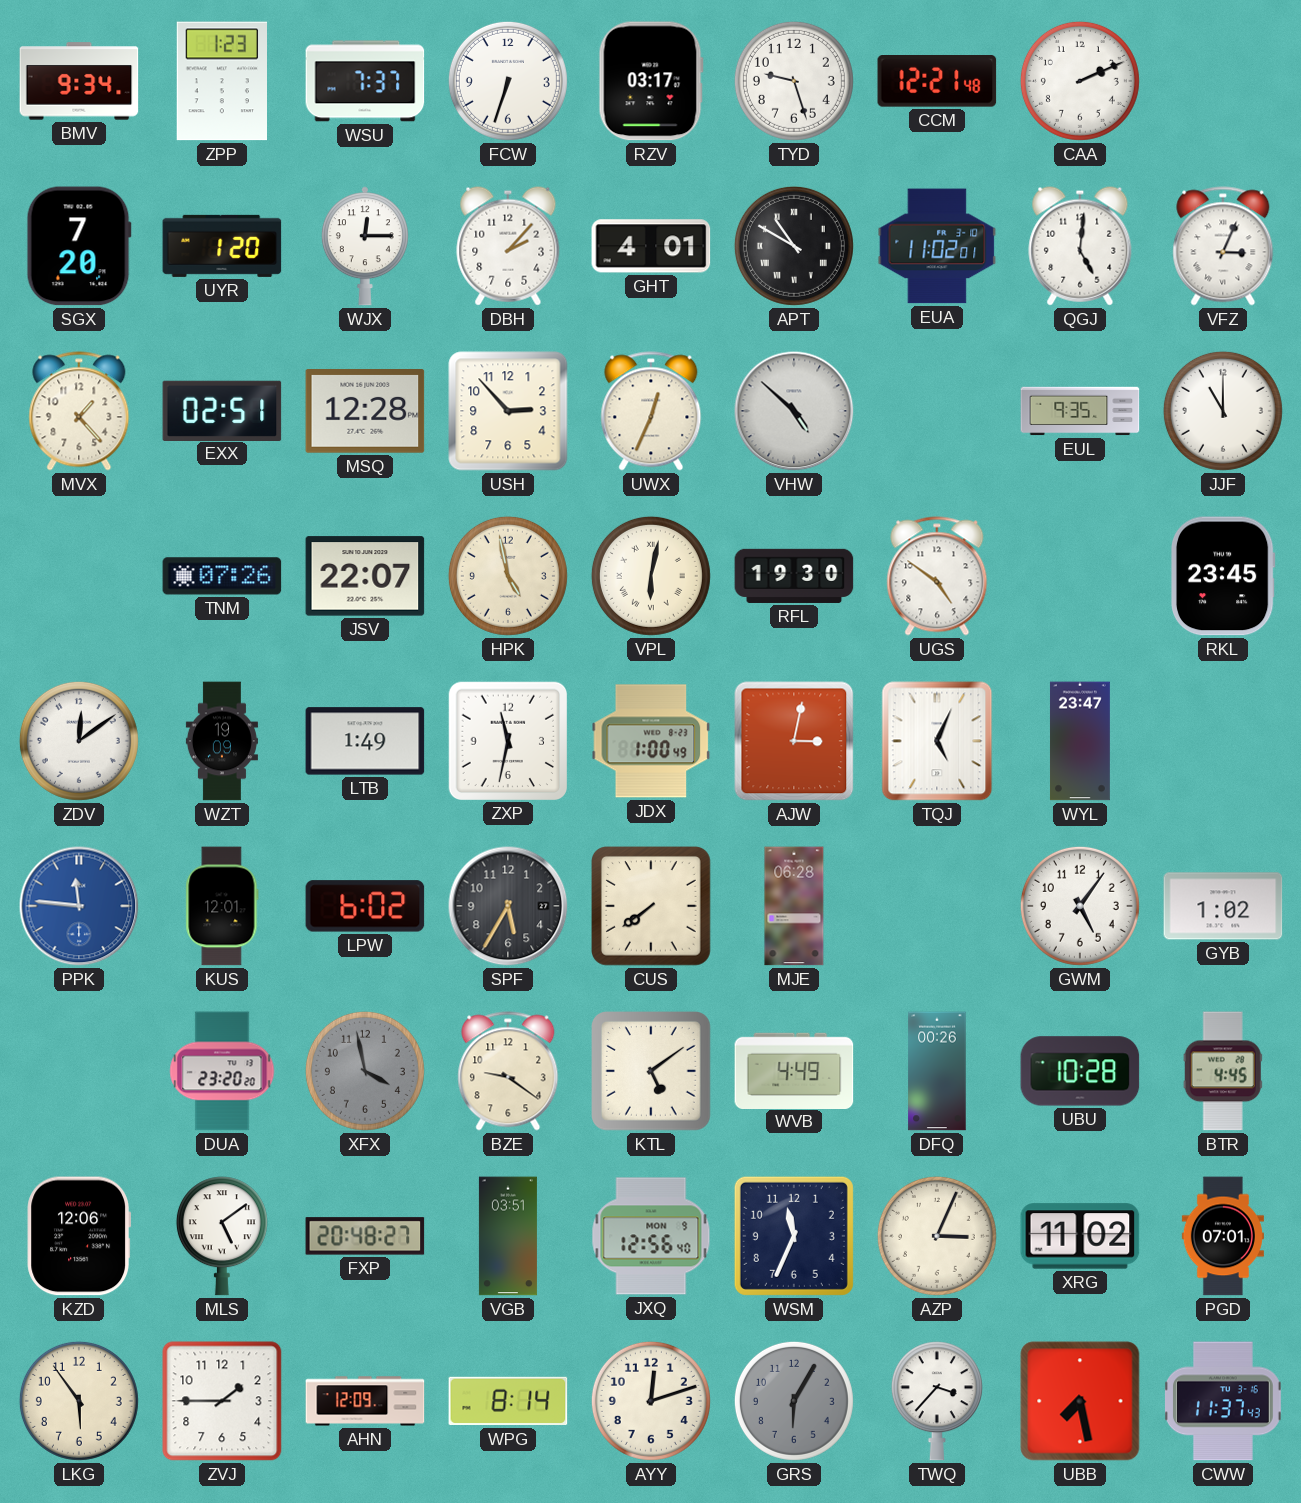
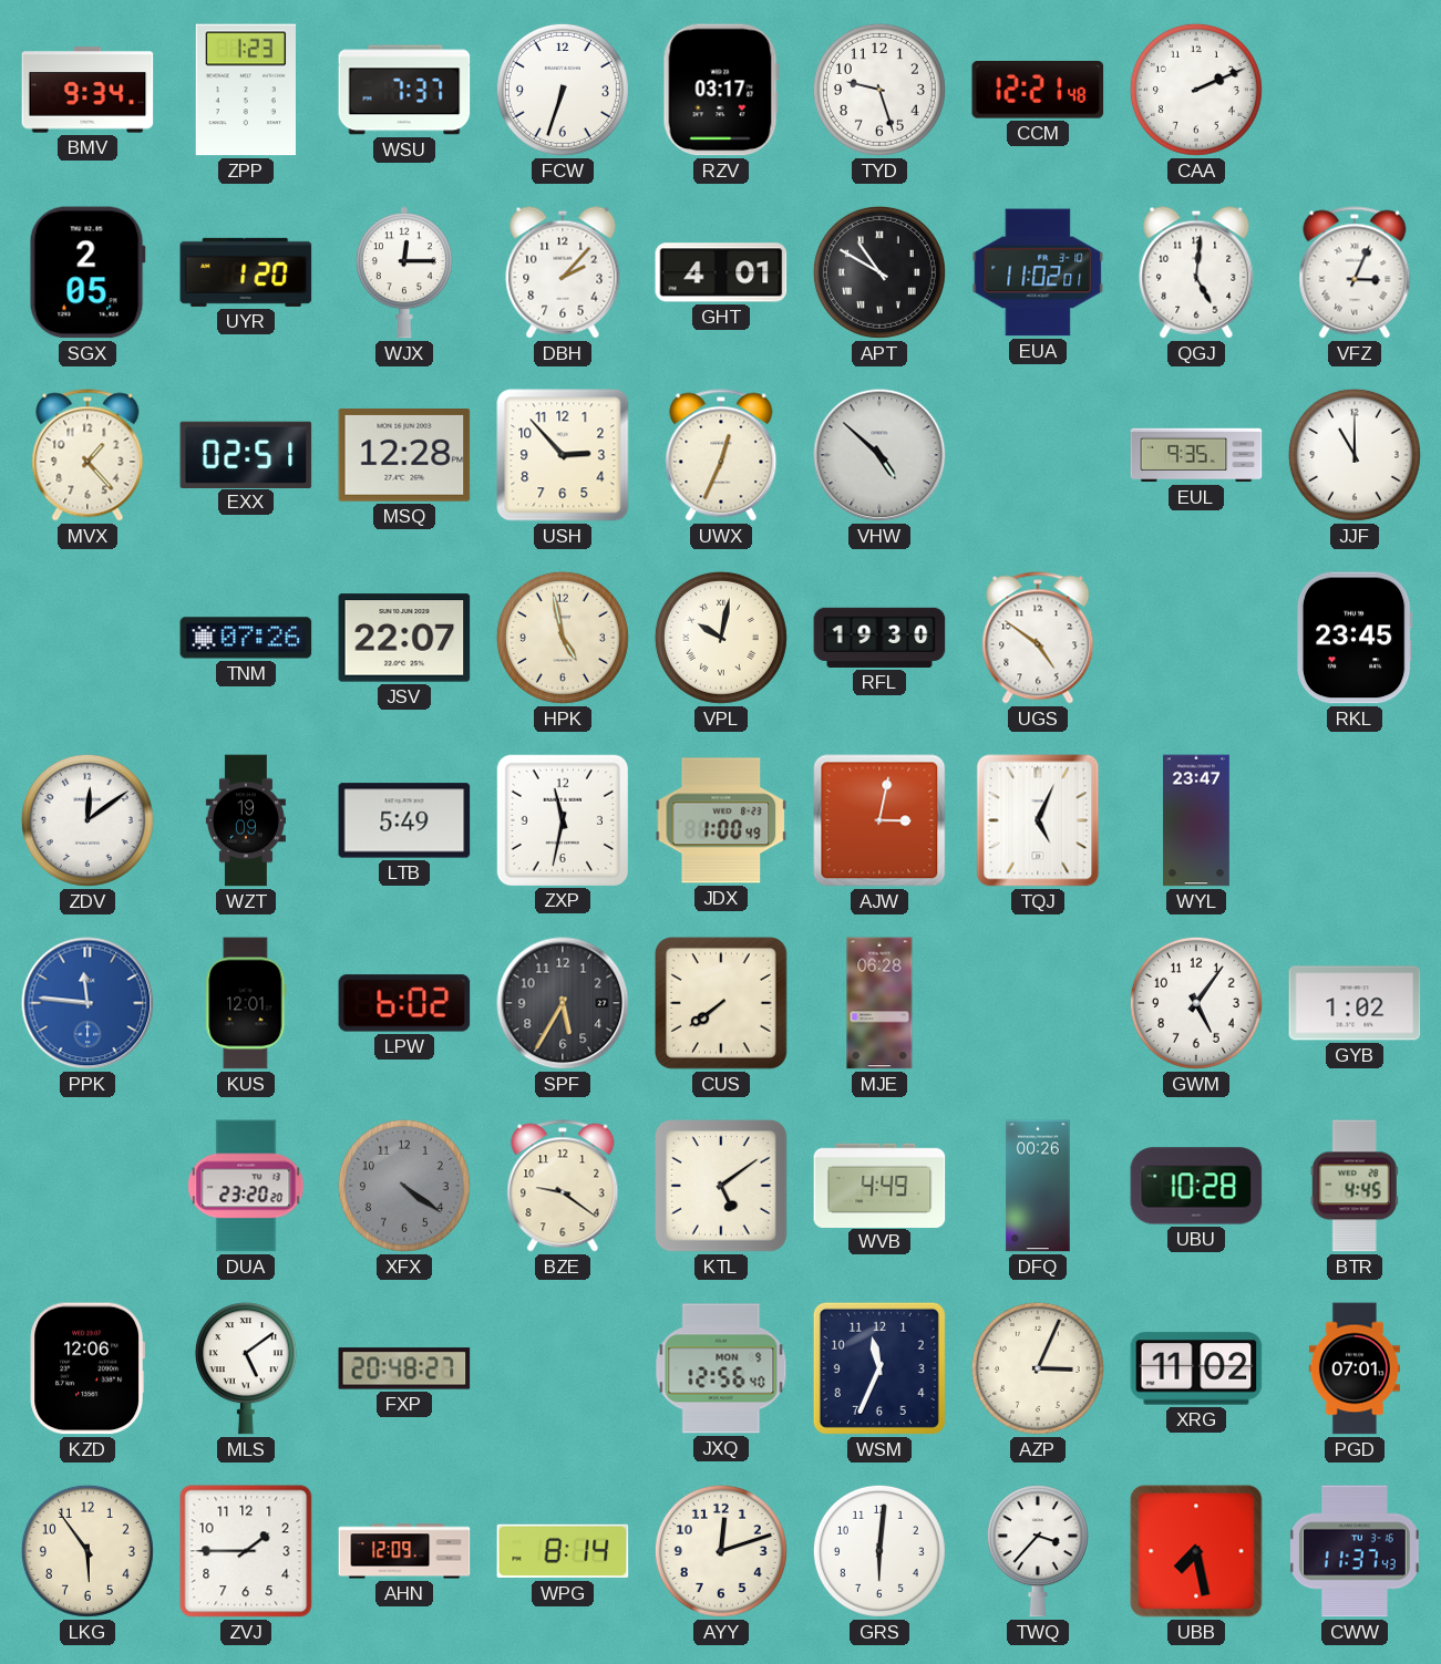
SGX: 7:20 -> 2:05
VPL: 6:02 -> 10:02
LTB: 1:49 -> 5:49
XFX: 3:58 -> 4:21
VGB: 03:51 -> none
GRS: 6:05 -> 6:01
GRS dial: grey -> white
